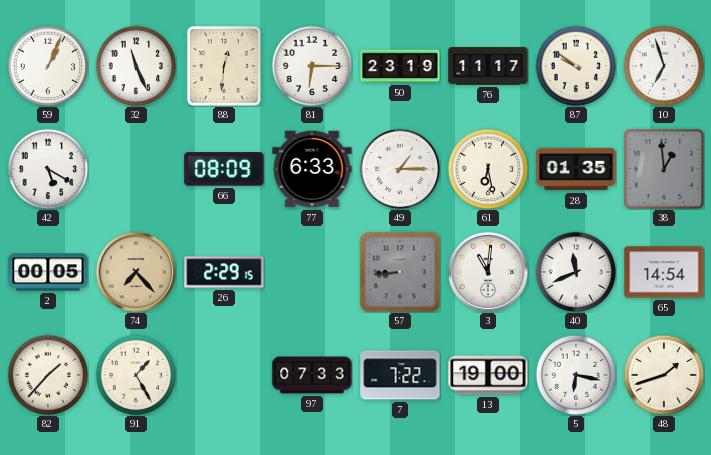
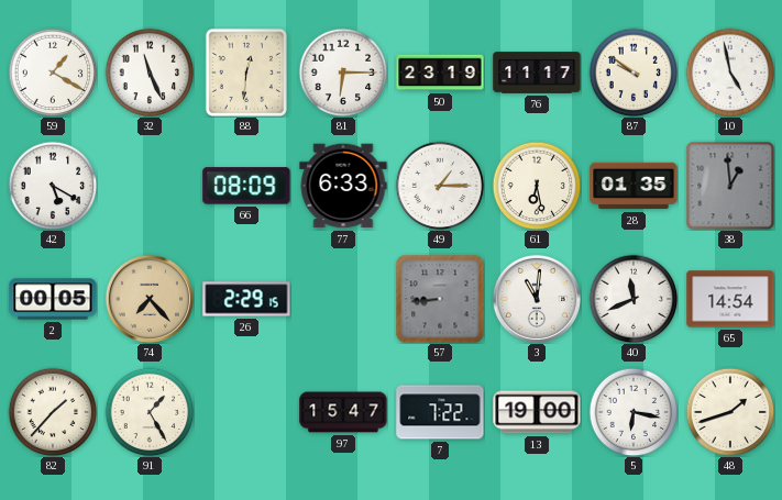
59: 1:04 -> 1:20
10: 6:57 -> 4:58
97: 07:33 -> 15:47
